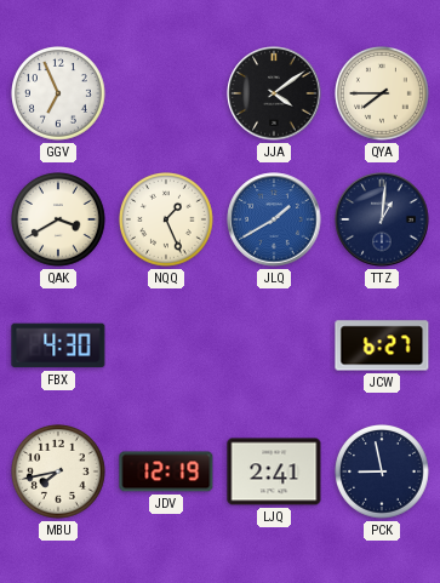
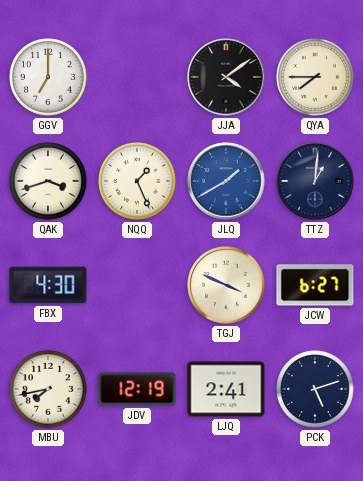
GGV: 6:56 -> 7:00
QAK: 3:40 -> 3:42
TGJ: none -> 3:49
PCK: 8:58 -> 5:12
